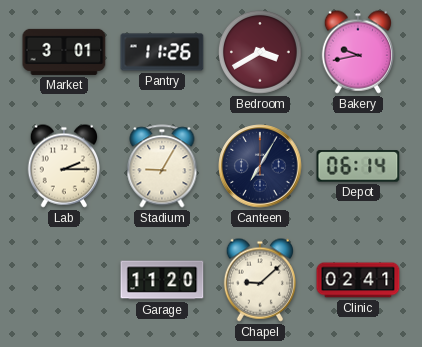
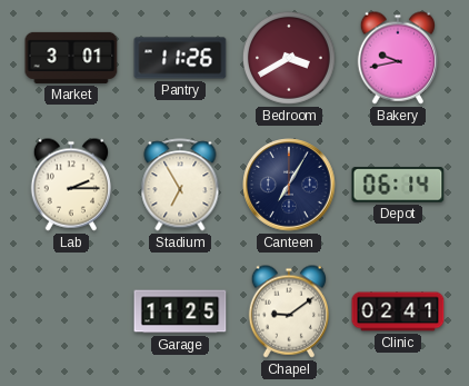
Stadium: 9:05 -> 6:55
Garage: 11:20 -> 11:25
Chapel: 9:08 -> 9:09
